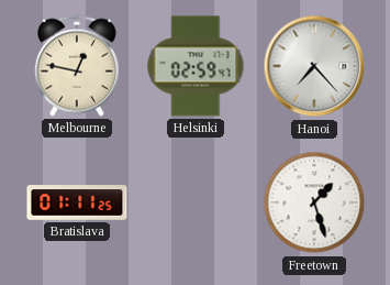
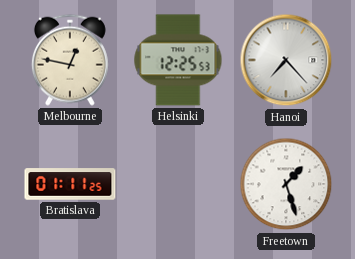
Helsinki: 02:59 -> 12:25
